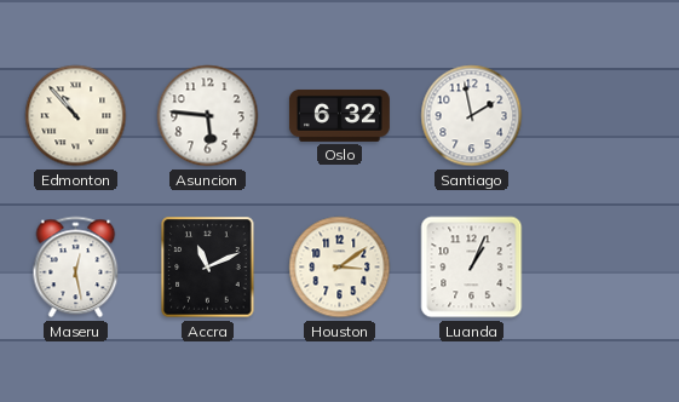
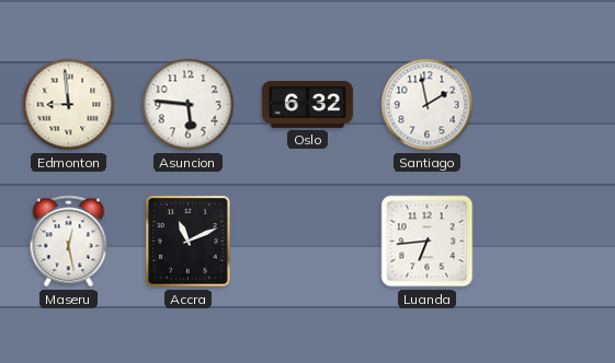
Edmonton: 10:53 -> 8:59
Houston: 3:09 -> none
Luanda: 1:04 -> 6:44
